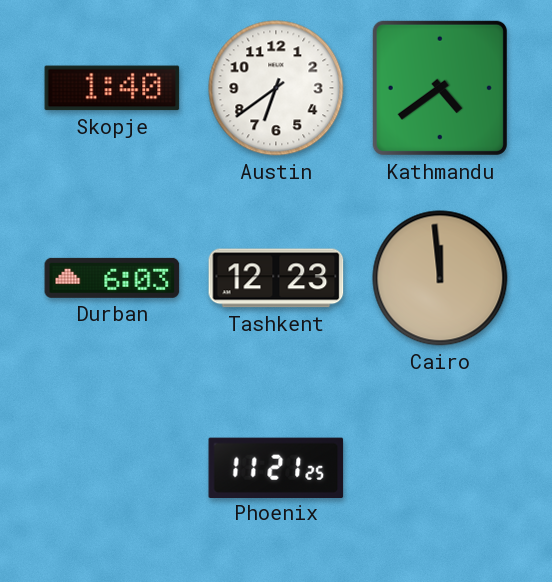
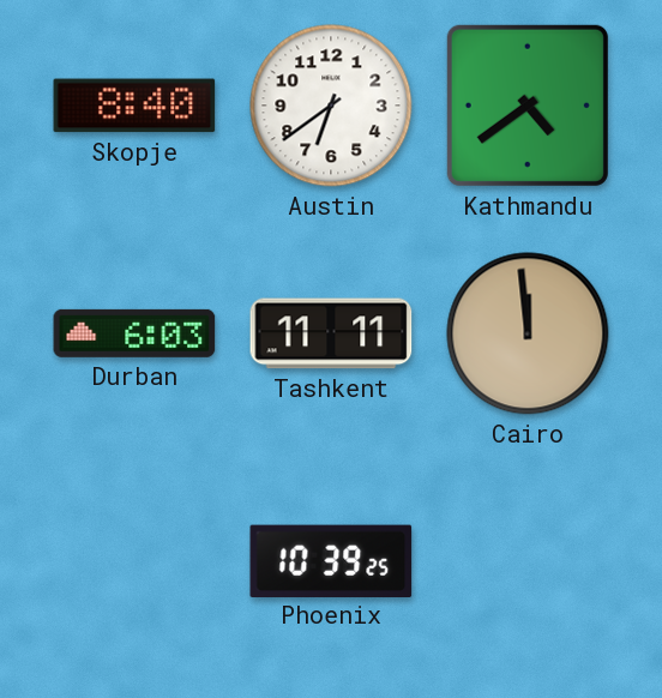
Skopje: 1:40 -> 8:40
Tashkent: 12:23 -> 11:11
Phoenix: 11:21 -> 10:39
